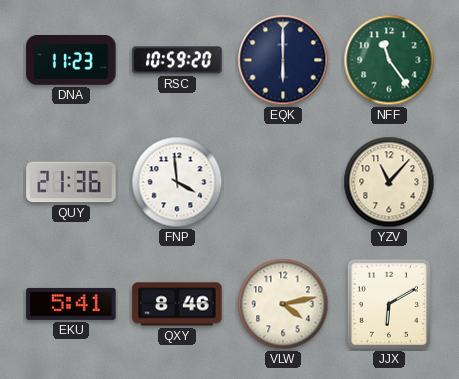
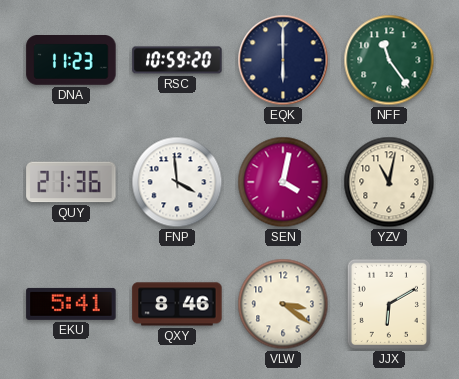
SEN: none -> 4:02
YZV: 11:07 -> 11:02
VLW: 4:13 -> 3:21
